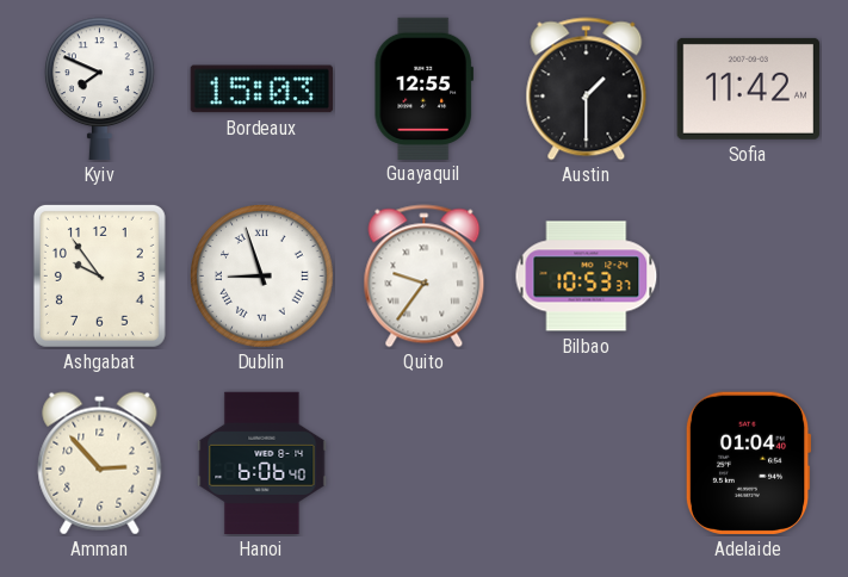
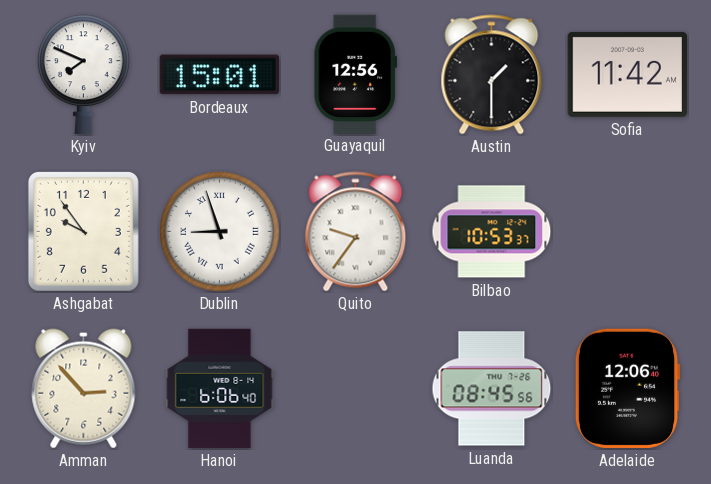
Bordeaux: 15:03 -> 15:01
Guayaquil: 12:55 -> 12:56
Luanda: none -> 08:45
Adelaide: 01:04 -> 12:06
